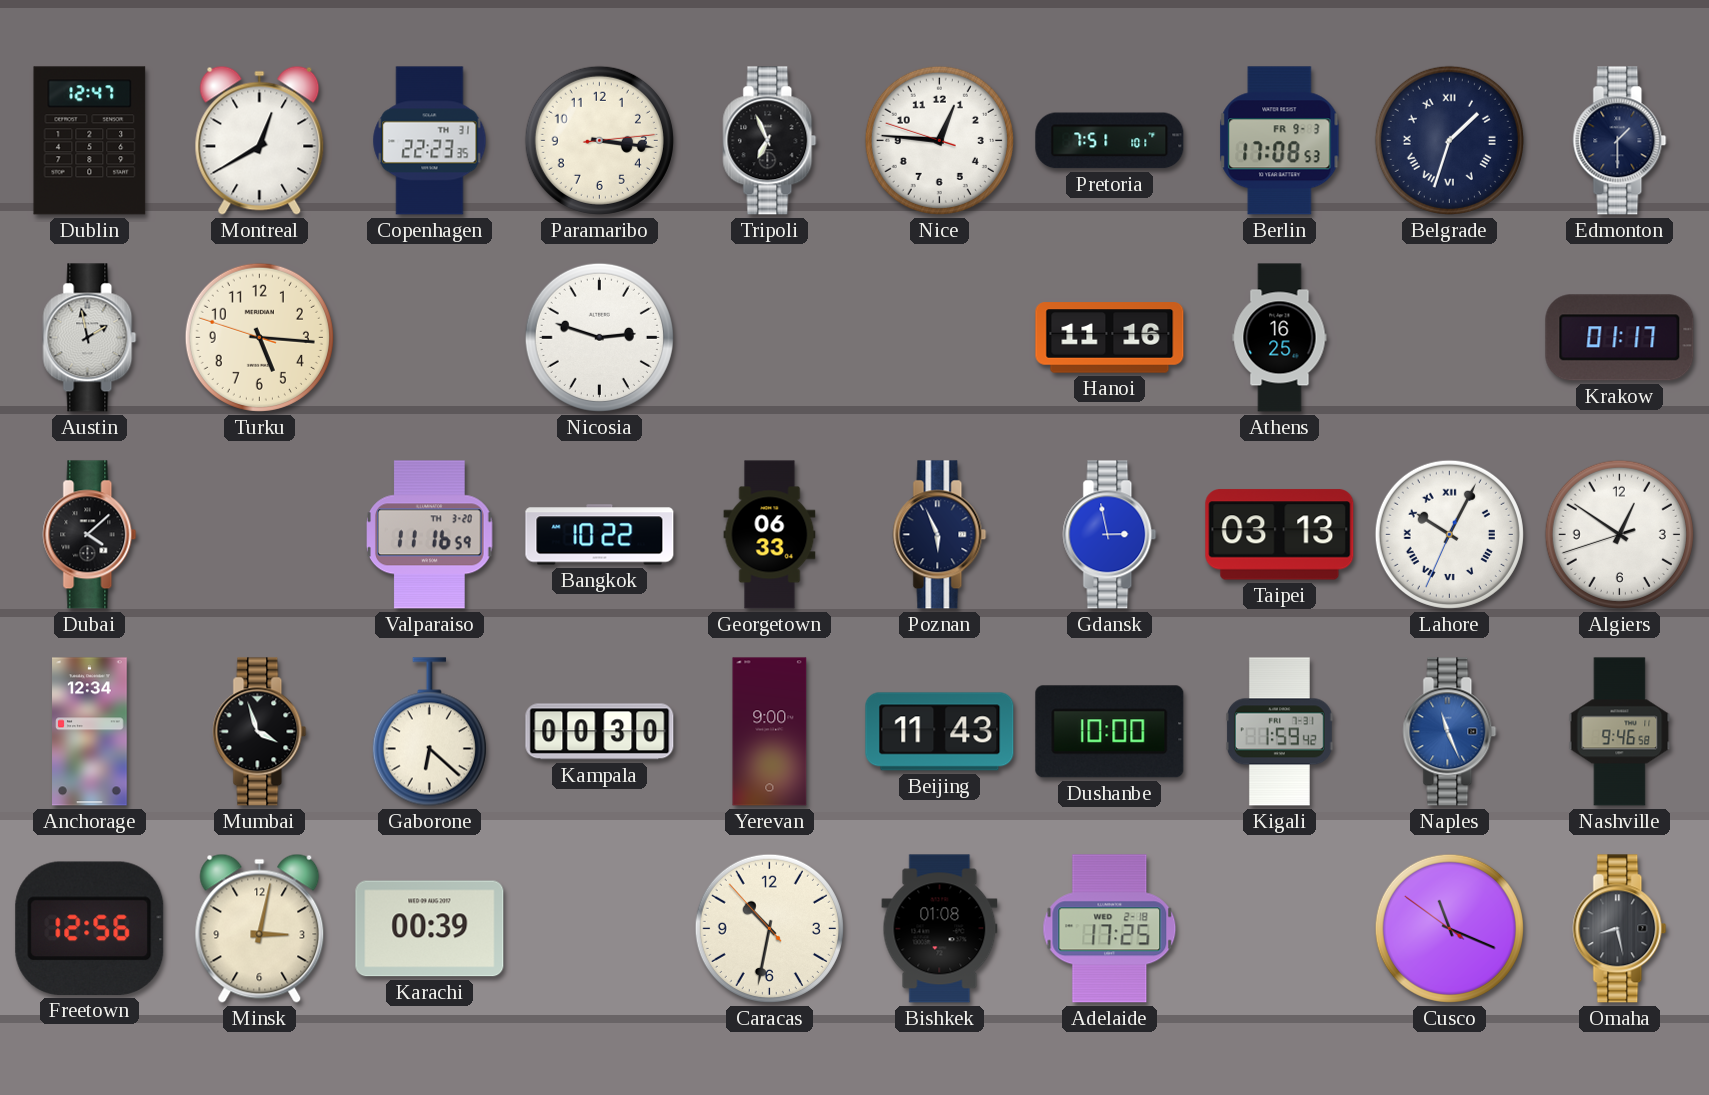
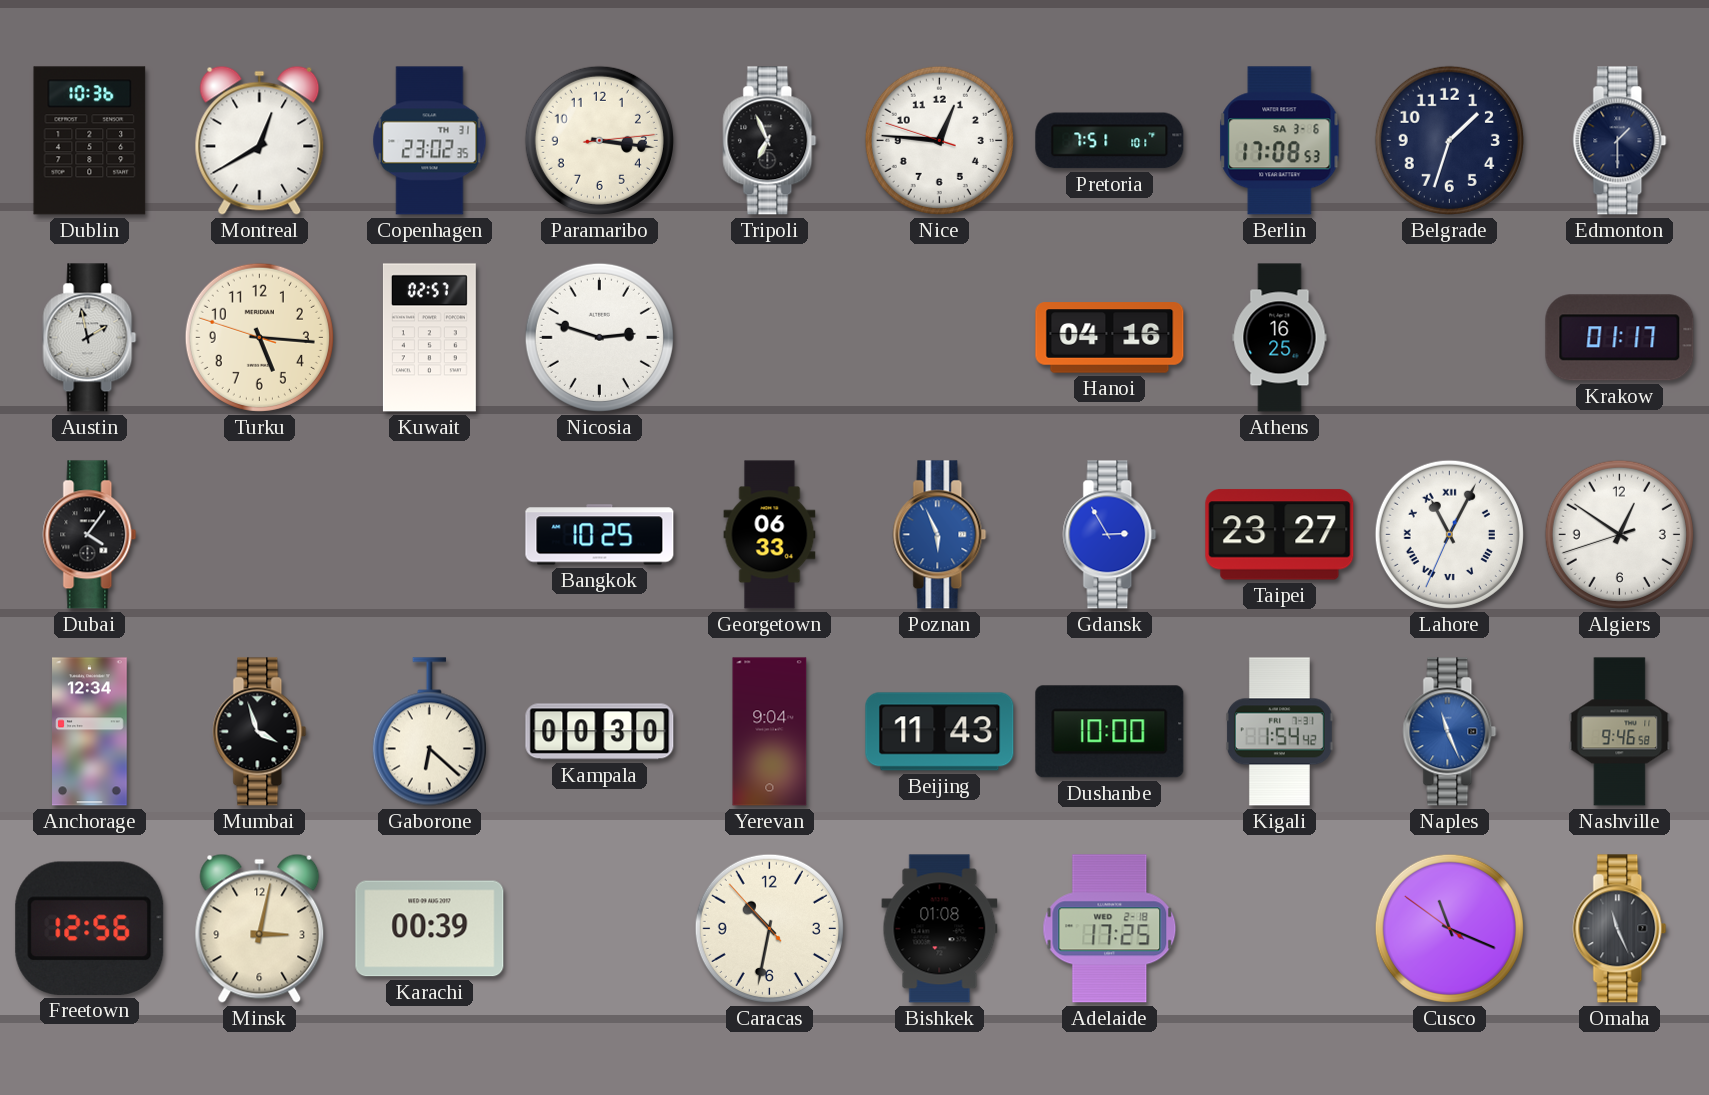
Dublin: 12:47 -> 10:36
Copenhagen: 22:23 -> 23:02
Berlin date: FR 9-3 -> SA 3-6
Belgrade numerals: Roman -> Arabic
Kuwait: none -> 02:57
Hanoi: 11:16 -> 04:16
Dubai: 4:08 -> 4:06
Valparaiso: 11:16 -> none
Bangkok: 10:22 -> 10:25
Poznan dial: navy -> blue
Gdansk: 2:58 -> 2:55
Taipei: 03:13 -> 23:27
Lahore: 10:04 -> 11:04
Yerevan: 9:00 -> 9:04
Kigali: 1:59 -> 1:54
Omaha: 8:28 -> 11:26
